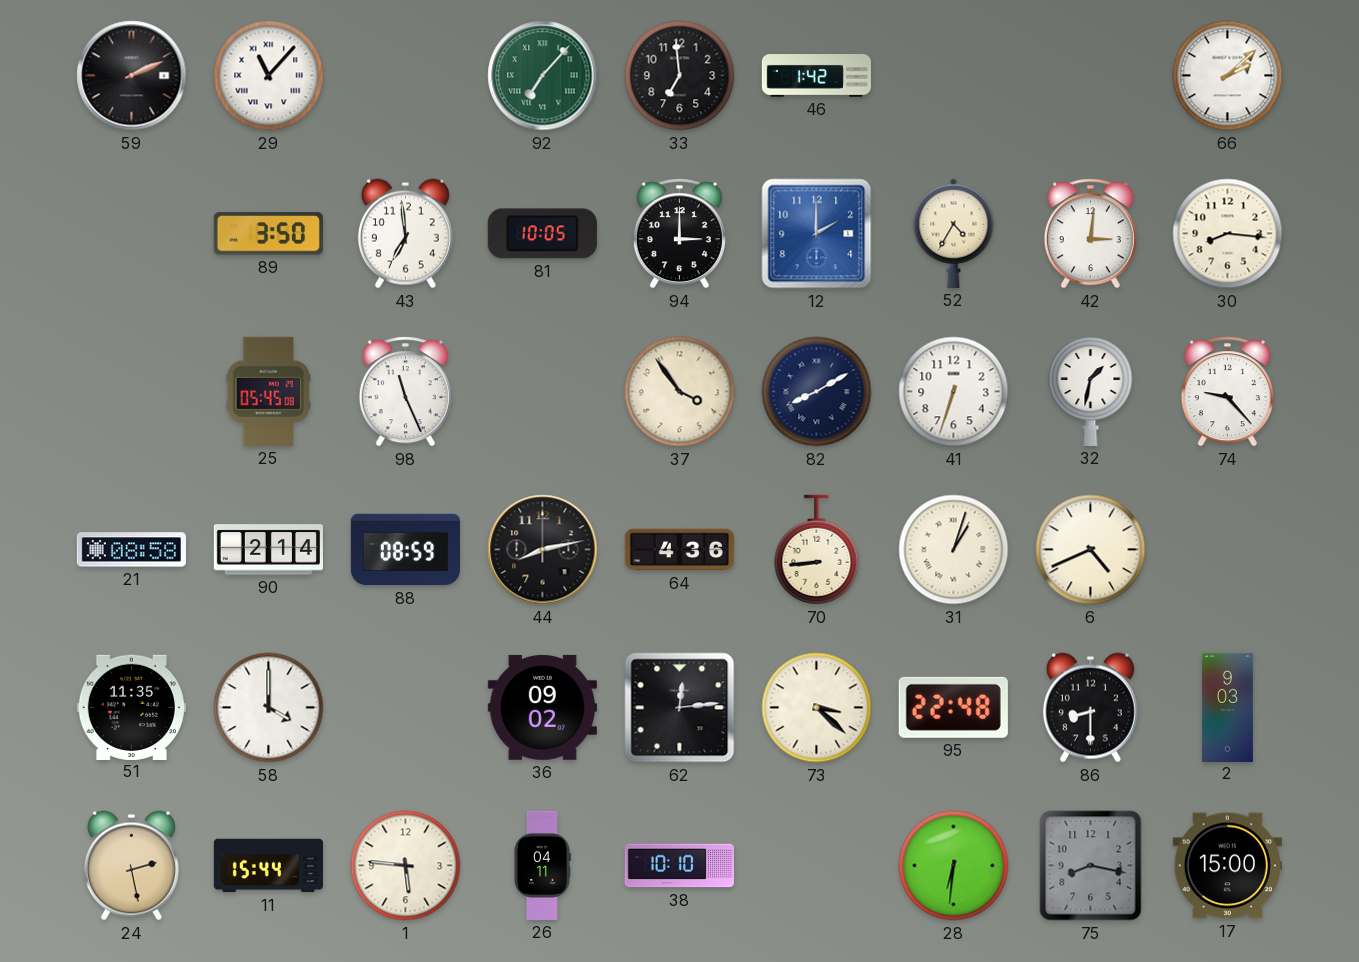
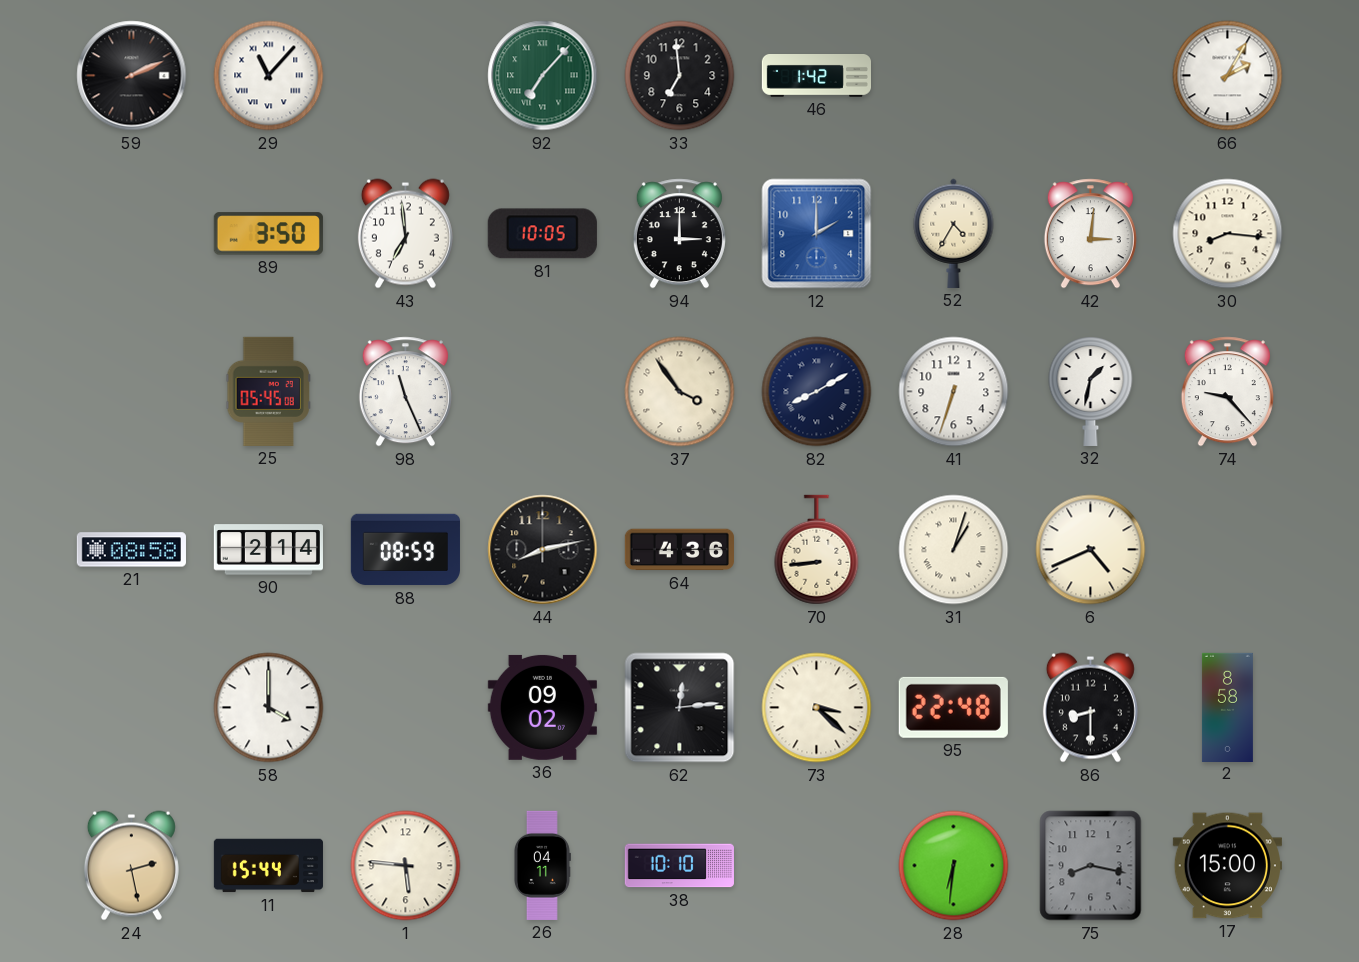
66: 2:08 -> 2:05
51: 11:35 -> none
2: 9:03 -> 8:58
